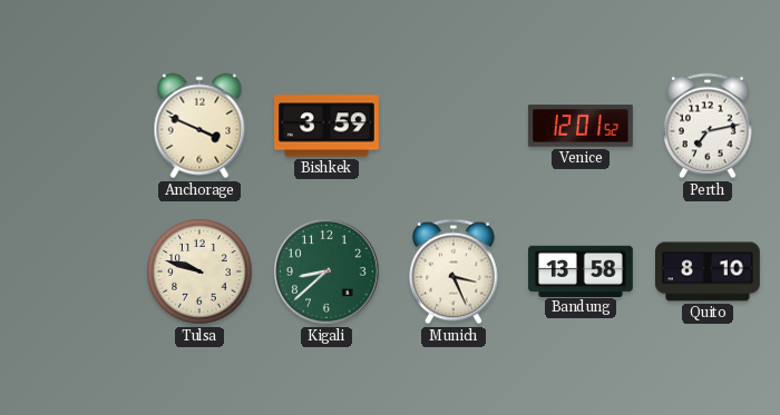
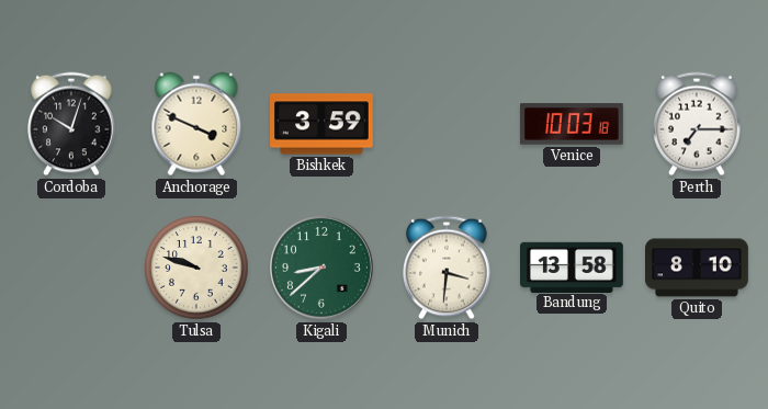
Cordoba: none -> 10:03
Venice: 12:01 -> 10:03
Perth: 7:13 -> 7:15
Munich: 3:26 -> 3:31
